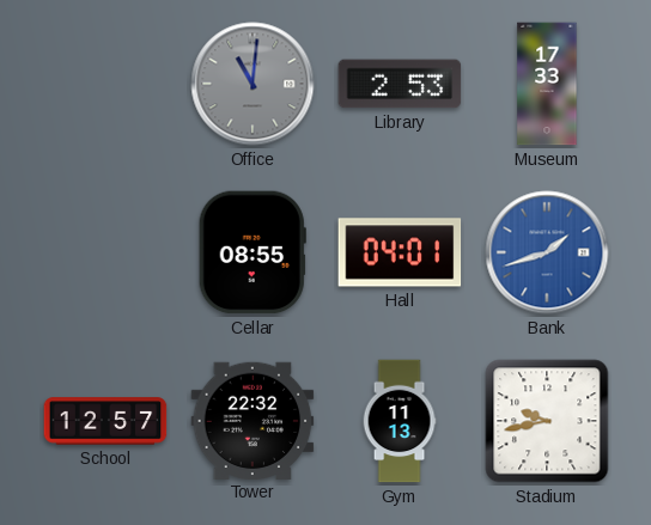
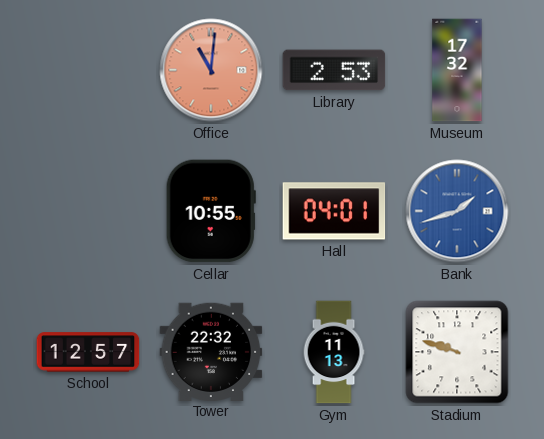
Office dial: grey -> salmon
Museum: 17:33 -> 17:32
Cellar: 08:55 -> 10:55
Stadium: 9:43 -> 9:48
